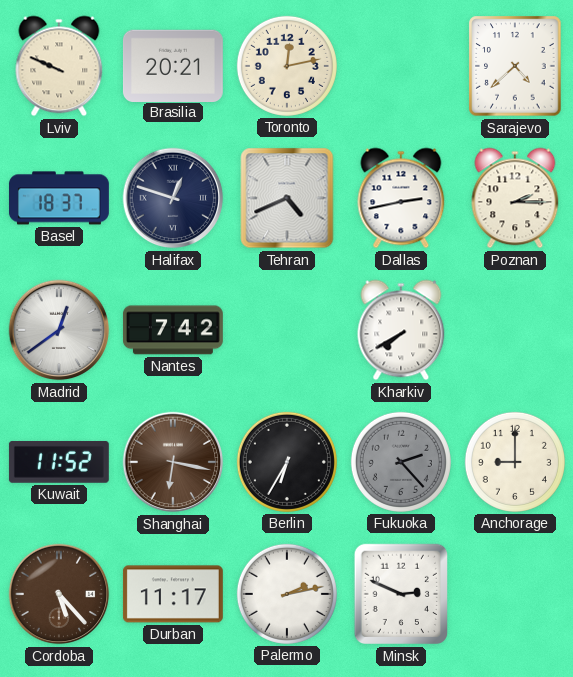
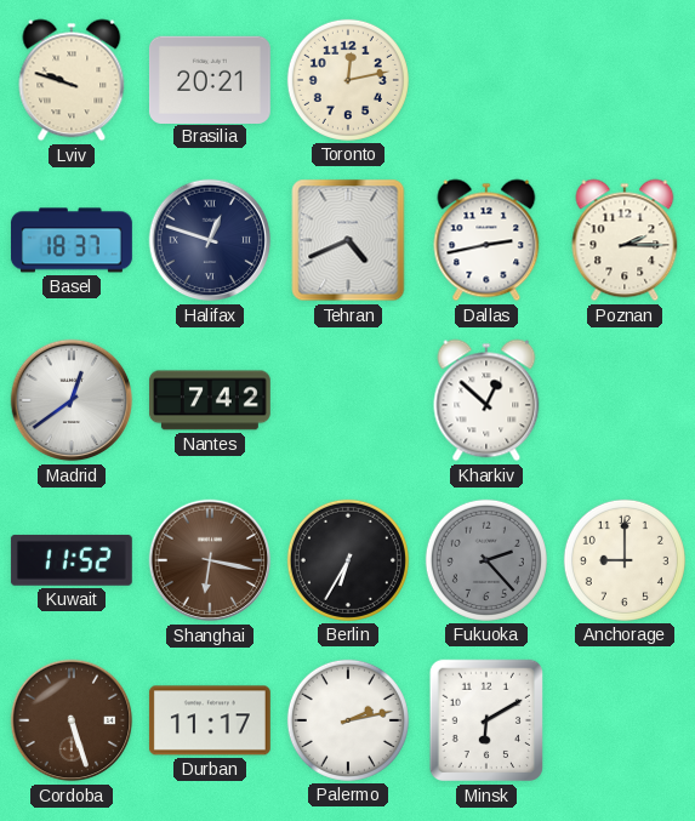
Lviv: 9:49 -> 9:48
Sarajevo: 4:38 -> none
Kharkiv: 7:40 -> 12:52
Cordoba: 5:23 -> 5:27
Minsk: 2:49 -> 6:10
